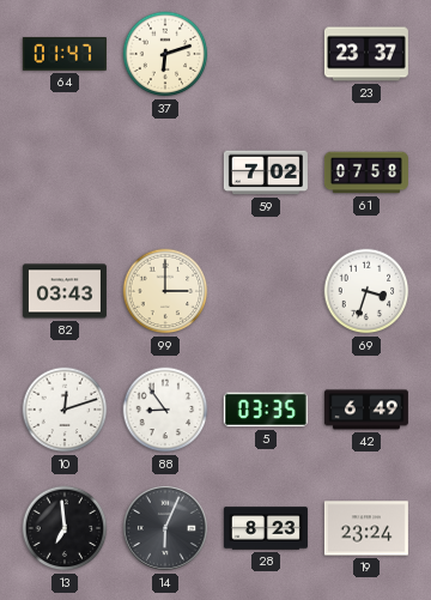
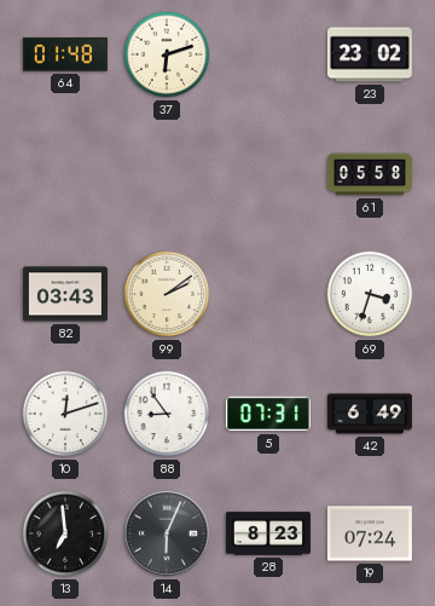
64: 01:47 -> 01:48
23: 23:37 -> 23:02
59: 7:02 -> none
61: 07:58 -> 05:58
99: 3:00 -> 2:09
5: 03:35 -> 07:31
19: 23:24 -> 07:24
